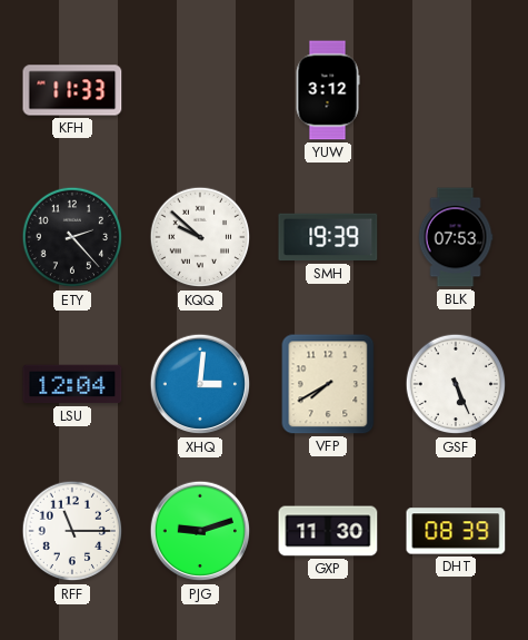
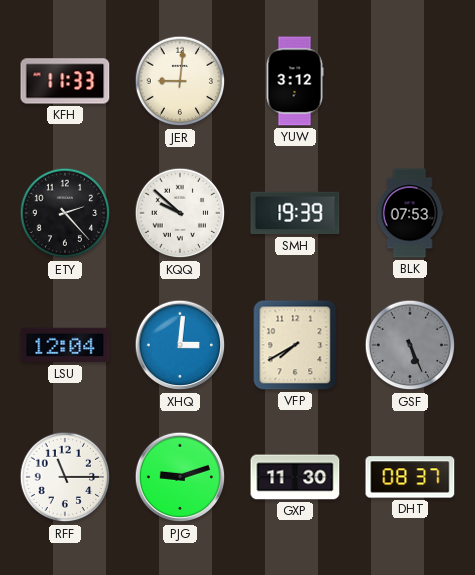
JER: none -> 9:01
GSF dial: white -> grey
DHT: 08:39 -> 08:37
